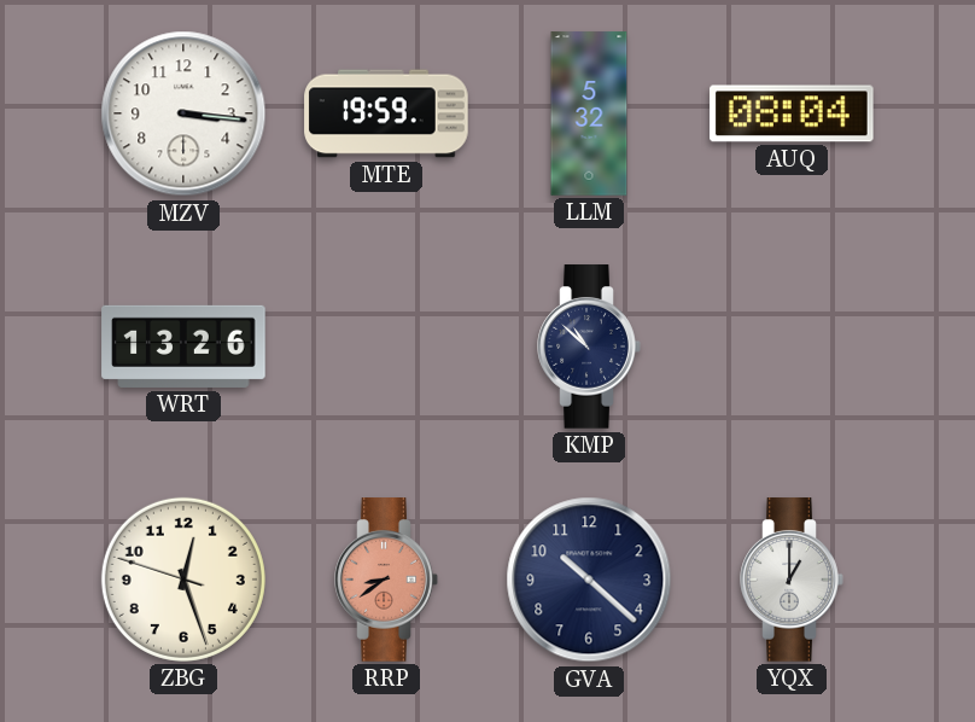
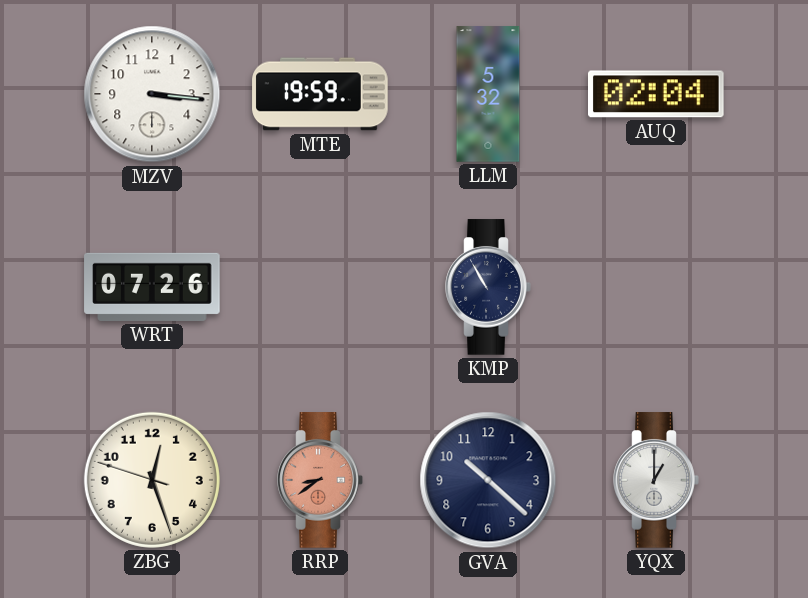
AUQ: 08:04 -> 02:04
WRT: 13:26 -> 07:26
KMP: 10:52 -> 10:55
